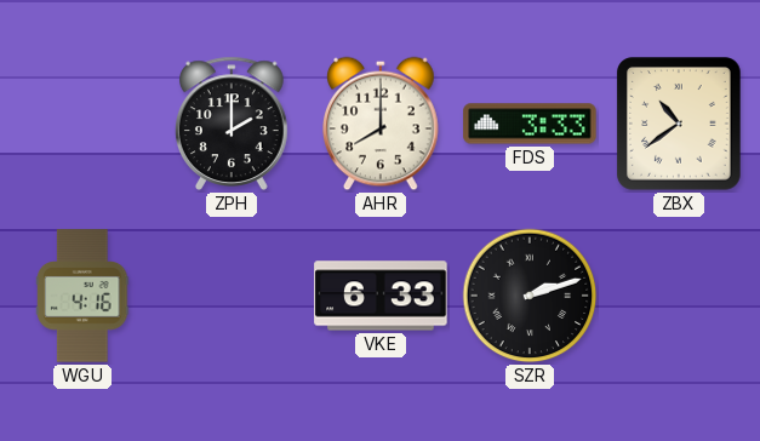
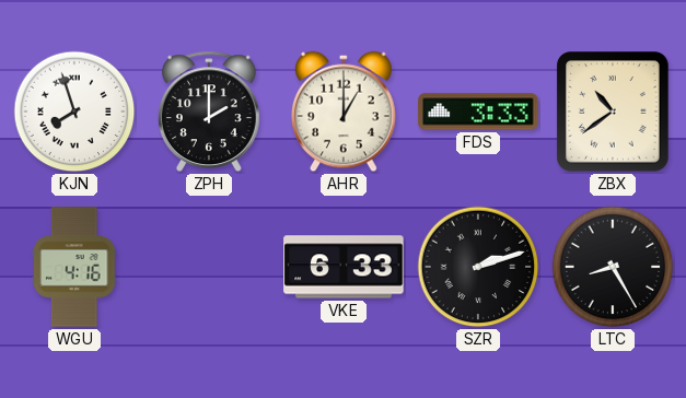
KJN: none -> 7:57
AHR: 8:00 -> 1:00
LTC: none -> 8:25
